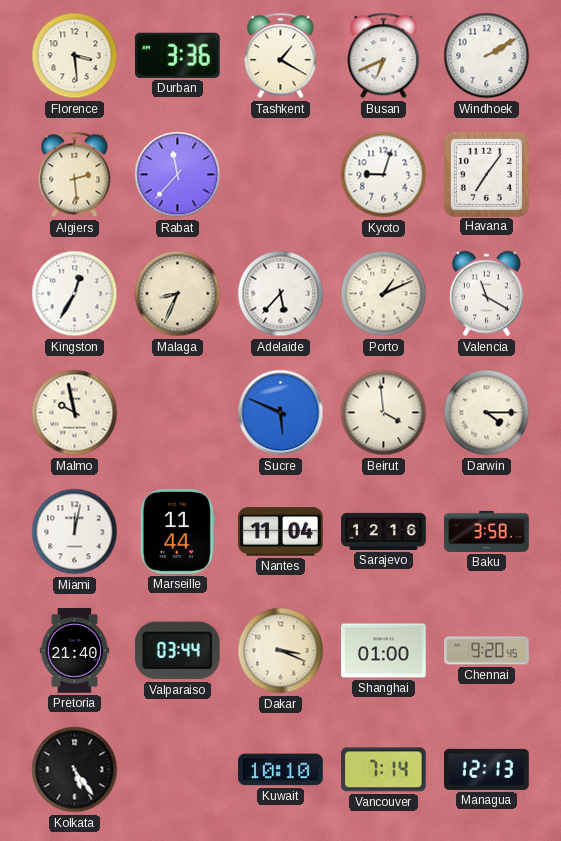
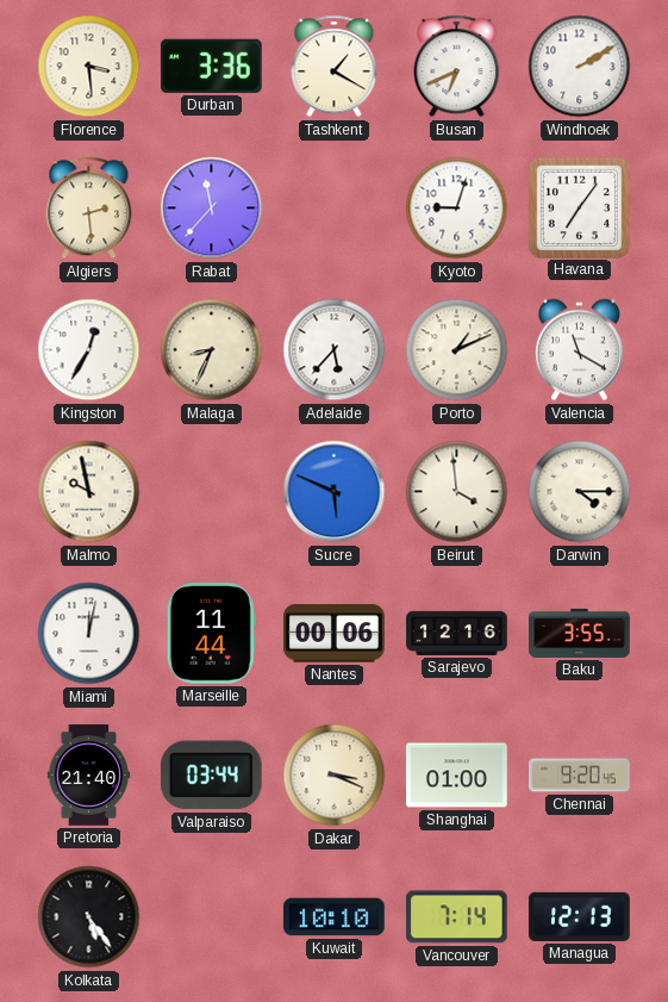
Nantes: 11:04 -> 00:06
Baku: 3:58 -> 3:55
